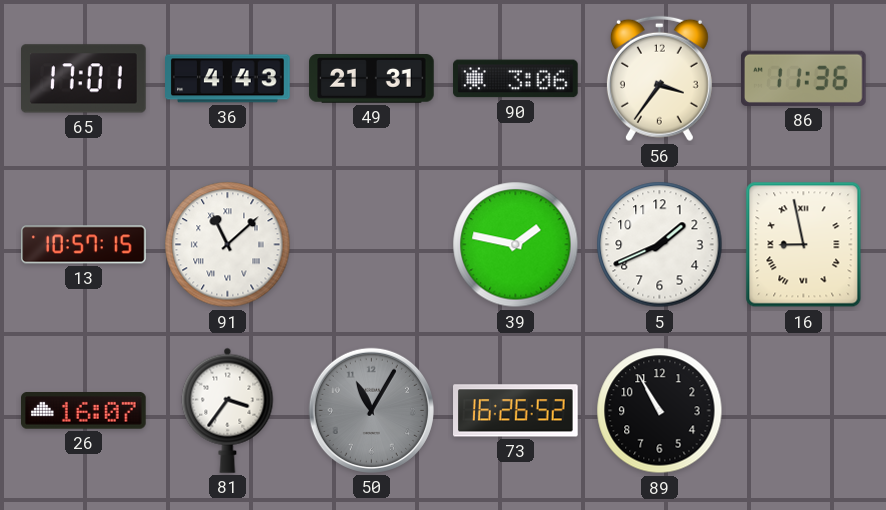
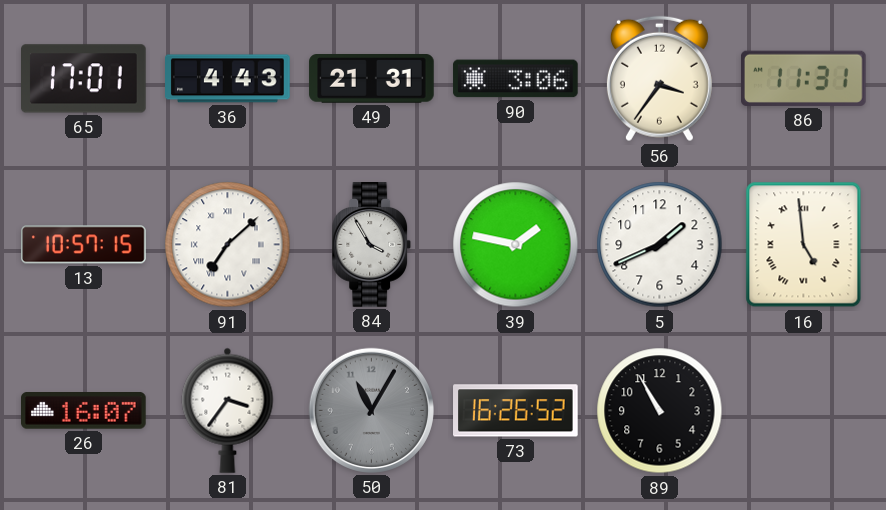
86: 11:36 -> 11:31
91: 11:08 -> 7:08
84: none -> 3:55
16: 8:58 -> 4:59
